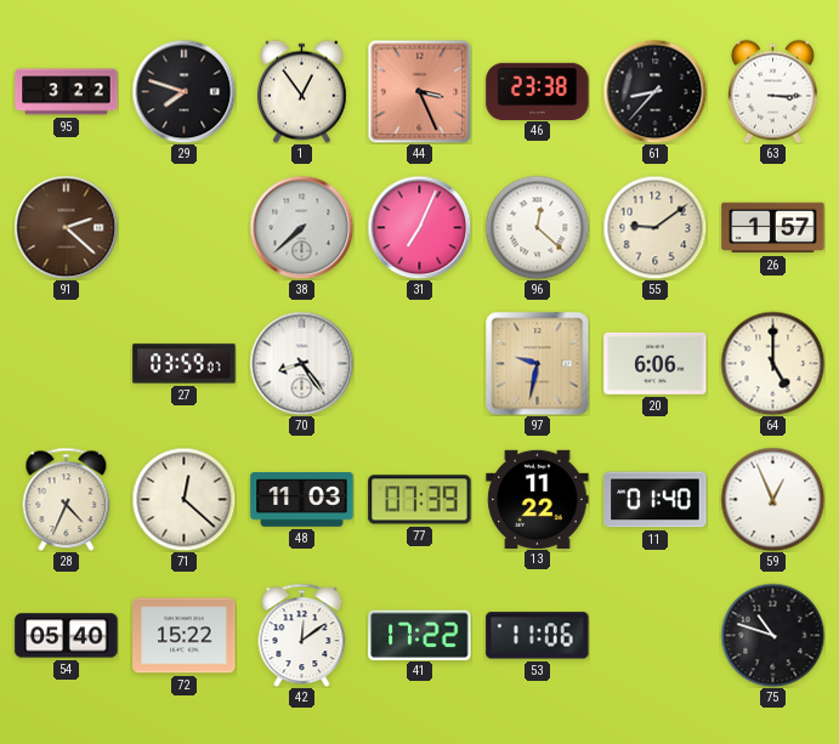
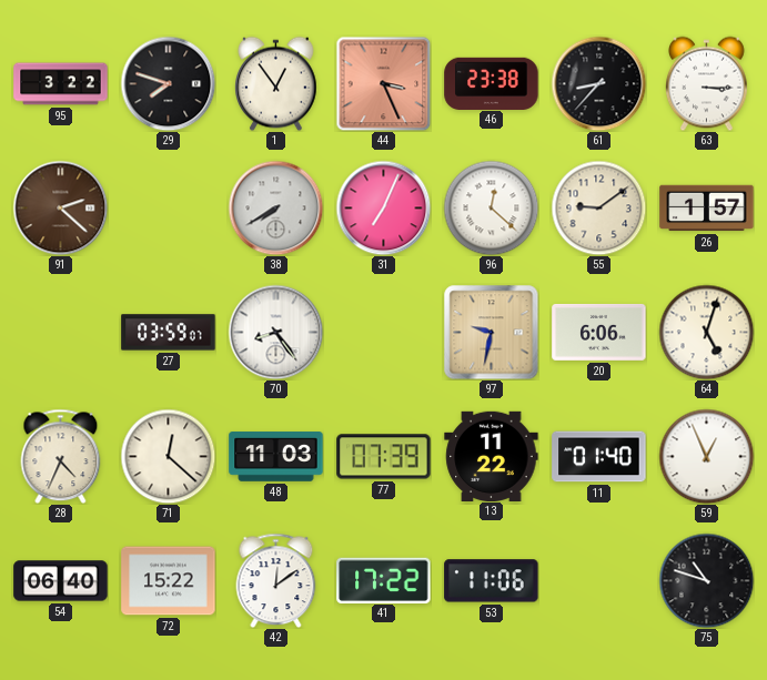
38: 7:38 -> 7:40
64: 5:00 -> 5:03
54: 05:40 -> 06:40
